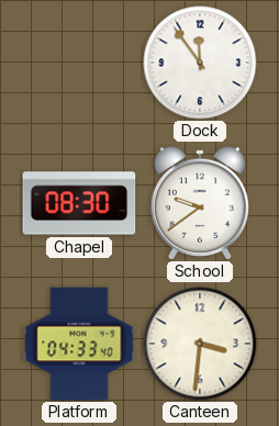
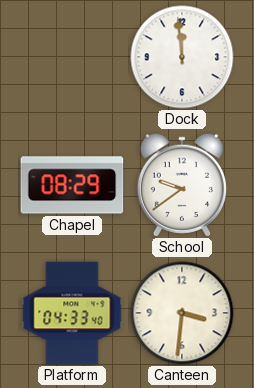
Dock: 11:54 -> 11:59
Chapel: 08:30 -> 08:29
